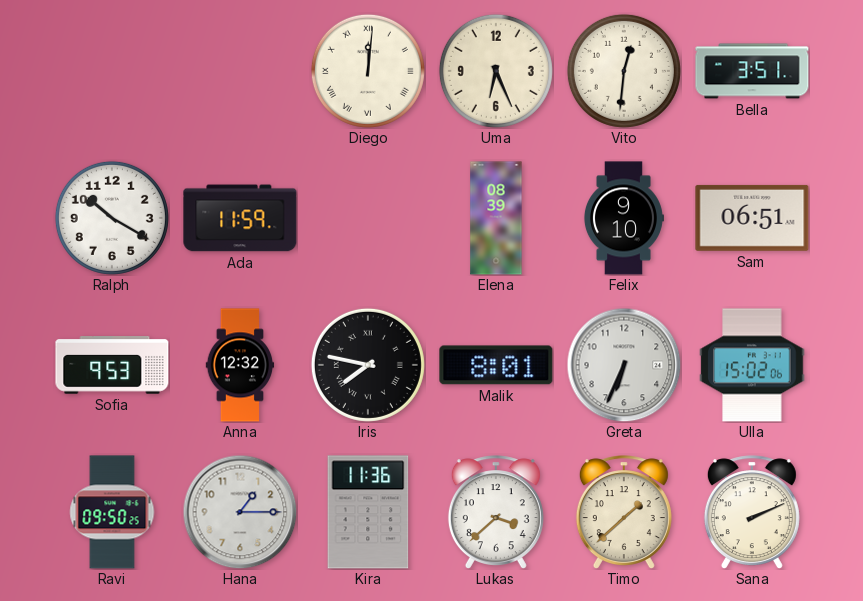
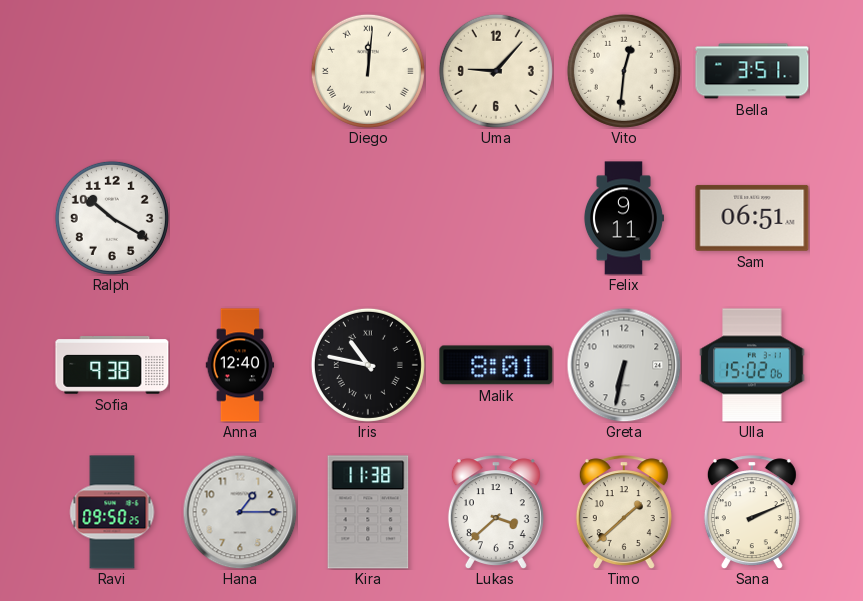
Uma: 6:26 -> 9:07
Ada: 11:59 -> none
Elena: 08:39 -> none
Felix: 9:10 -> 9:11
Sofia: 9:53 -> 9:38
Anna: 12:32 -> 12:40
Iris: 7:47 -> 10:47
Greta: 6:34 -> 6:32
Kira: 11:36 -> 11:38
